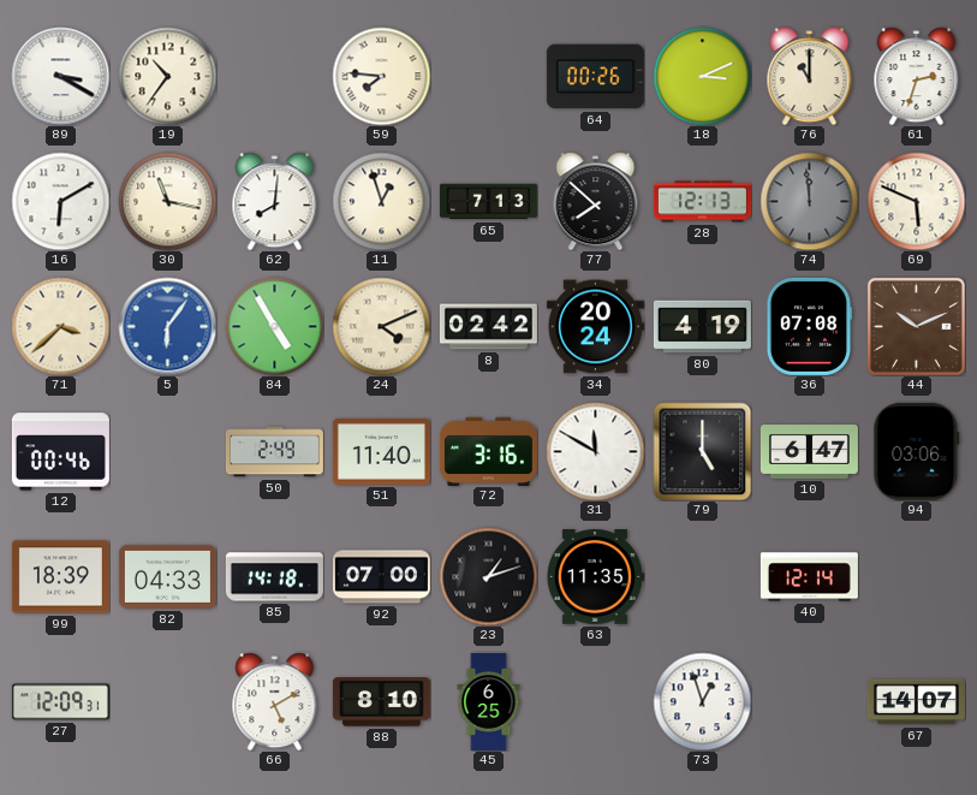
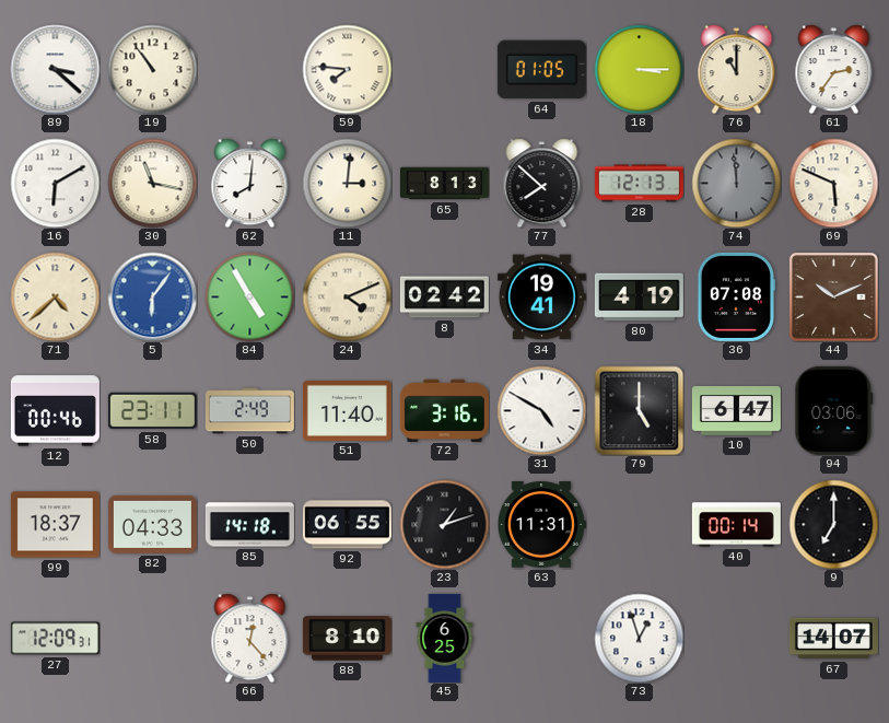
89: 3:20 -> 3:22
19: 10:36 -> 10:54
64: 00:26 -> 01:05
18: 3:11 -> 3:15
61: 2:33 -> 2:36
11: 12:57 -> 3:01
65: 7:13 -> 8:13
71: 3:38 -> 4:38
34: 20:24 -> 19:41
58: none -> 23:11
31: 11:50 -> 4:50
99: 18:39 -> 18:37
92: 07:00 -> 06:55
63: 11:35 -> 11:31
40: 12:14 -> 00:14
9: none -> 7:00
66: 5:10 -> 12:23
